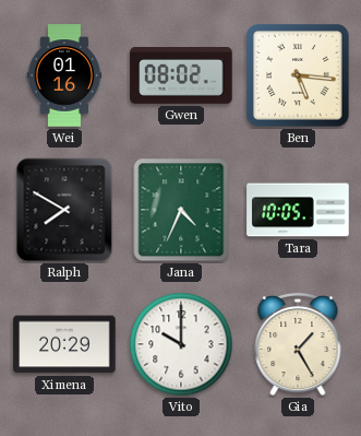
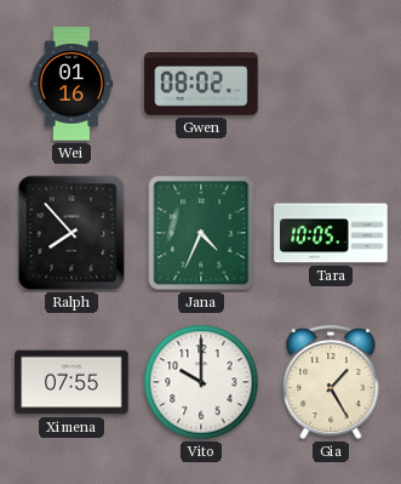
Ben: 5:16 -> none
Ralph: 7:50 -> 7:53
Ximena: 20:29 -> 07:55
